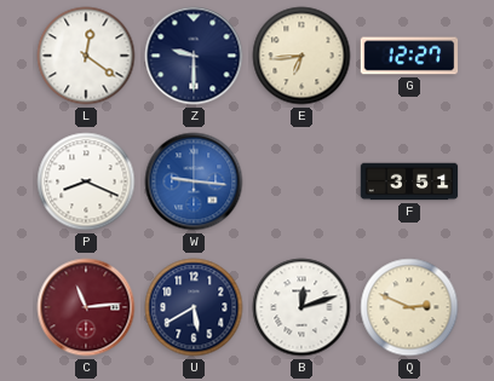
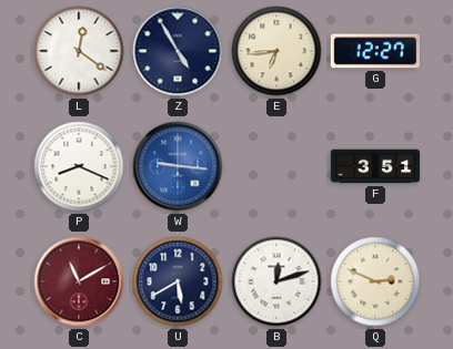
Z: 9:30 -> 4:55
C: 11:14 -> 11:10
